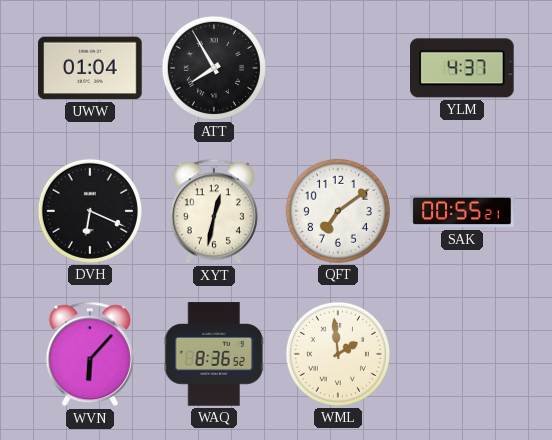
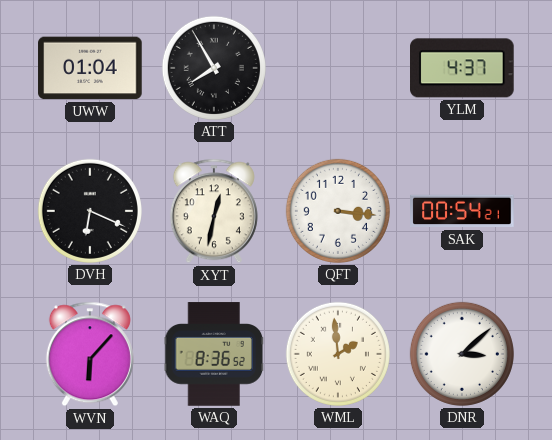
QFT: 7:09 -> 3:16
SAK: 00:55 -> 00:54
DNR: none -> 3:08
